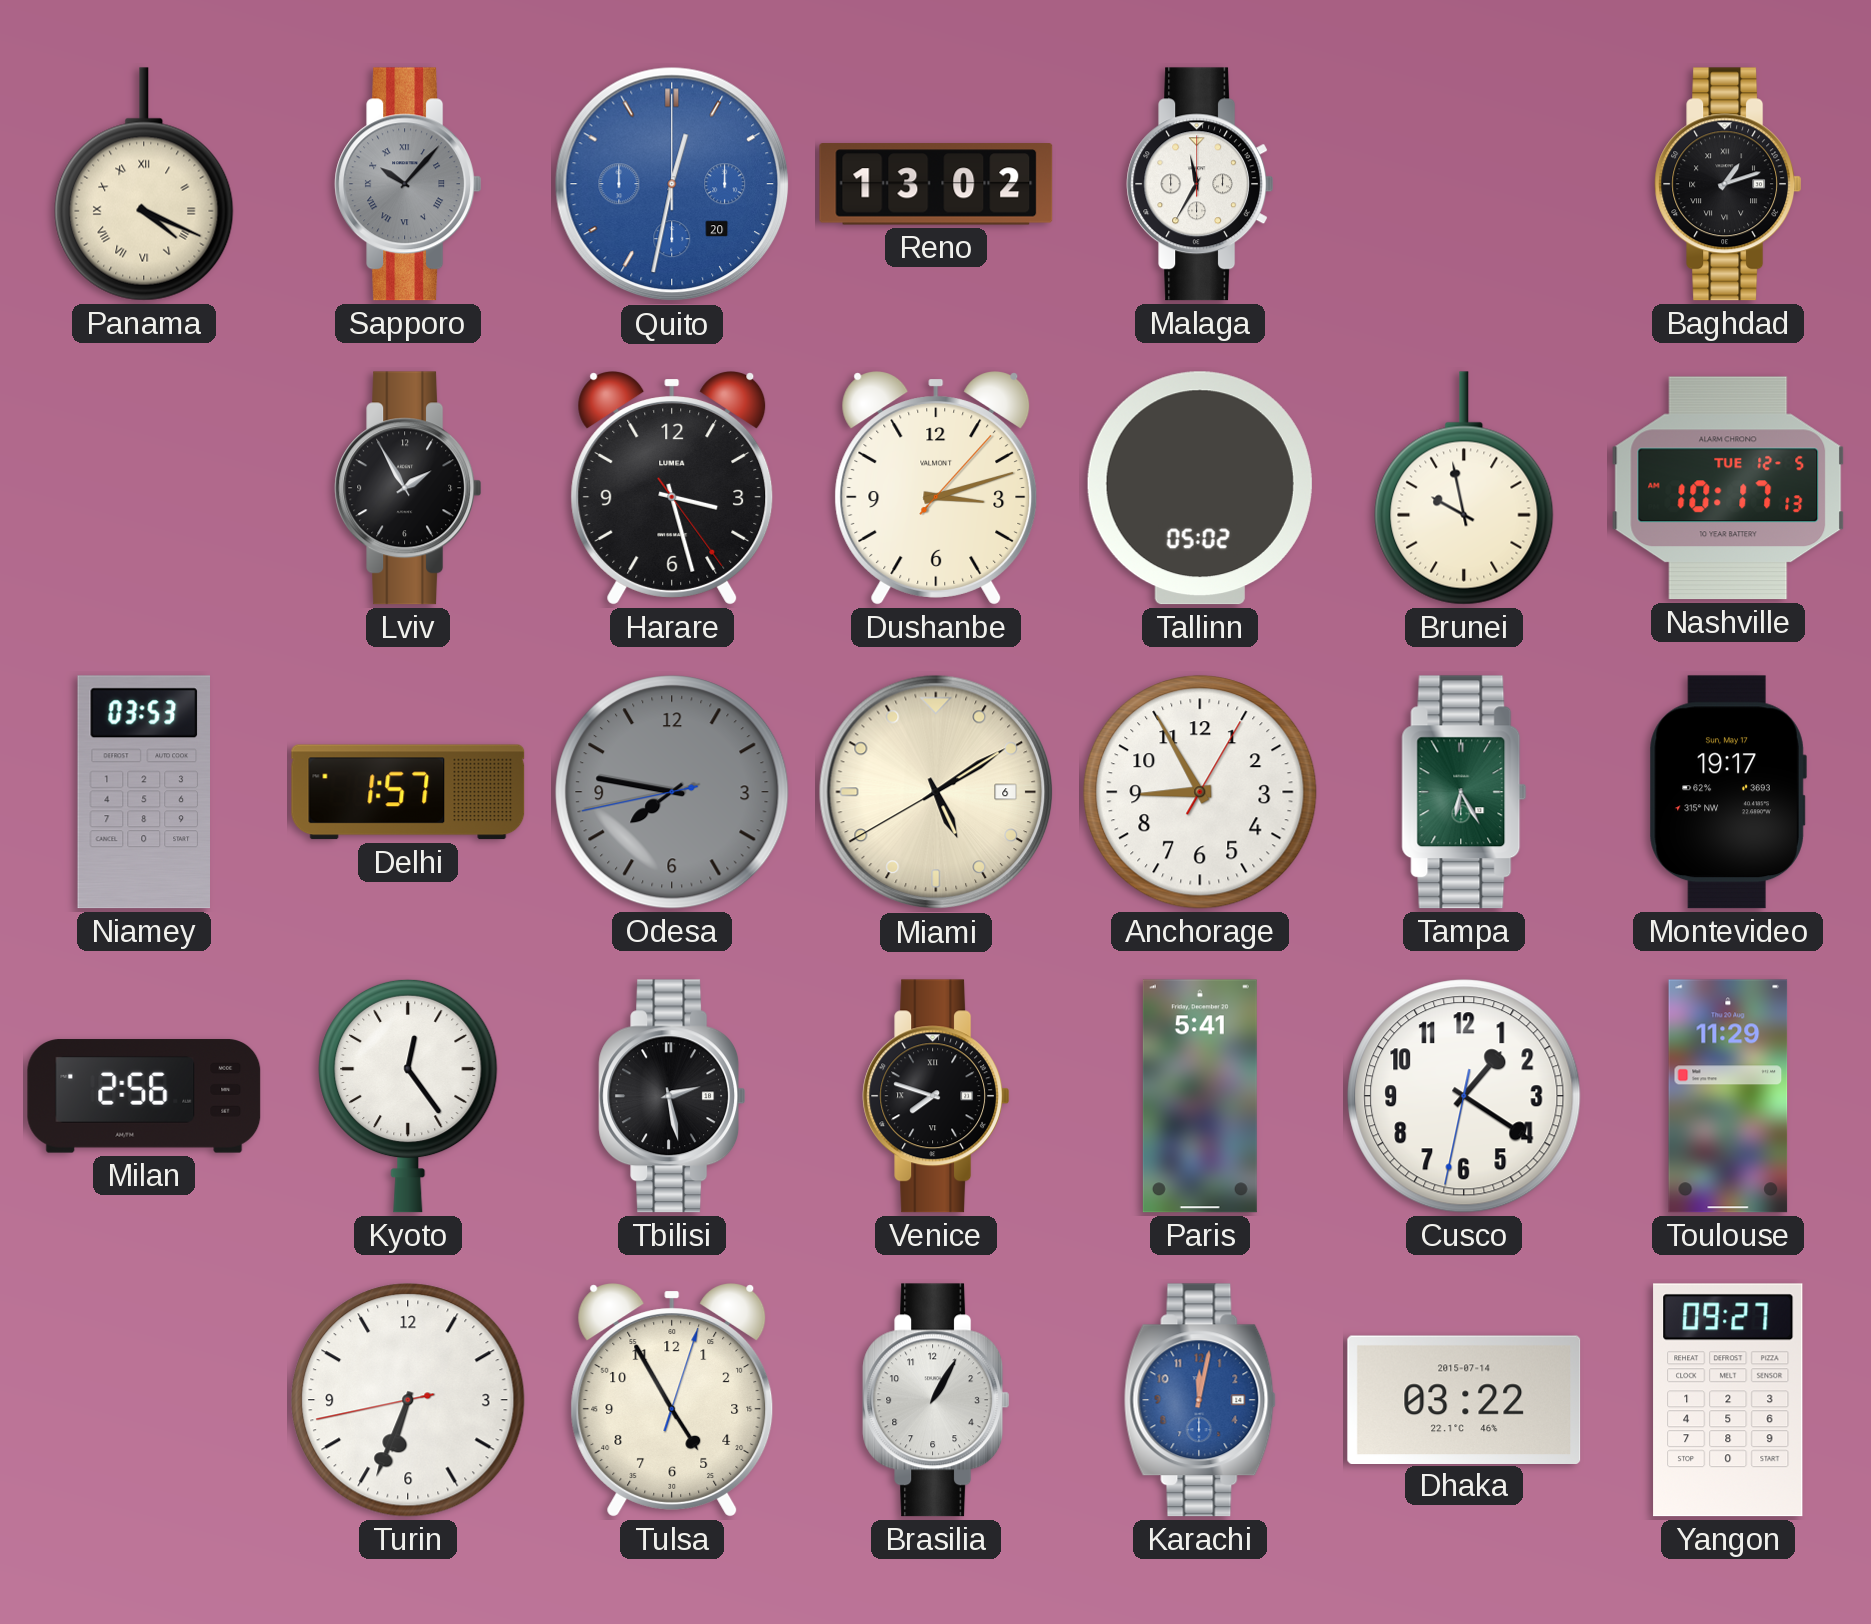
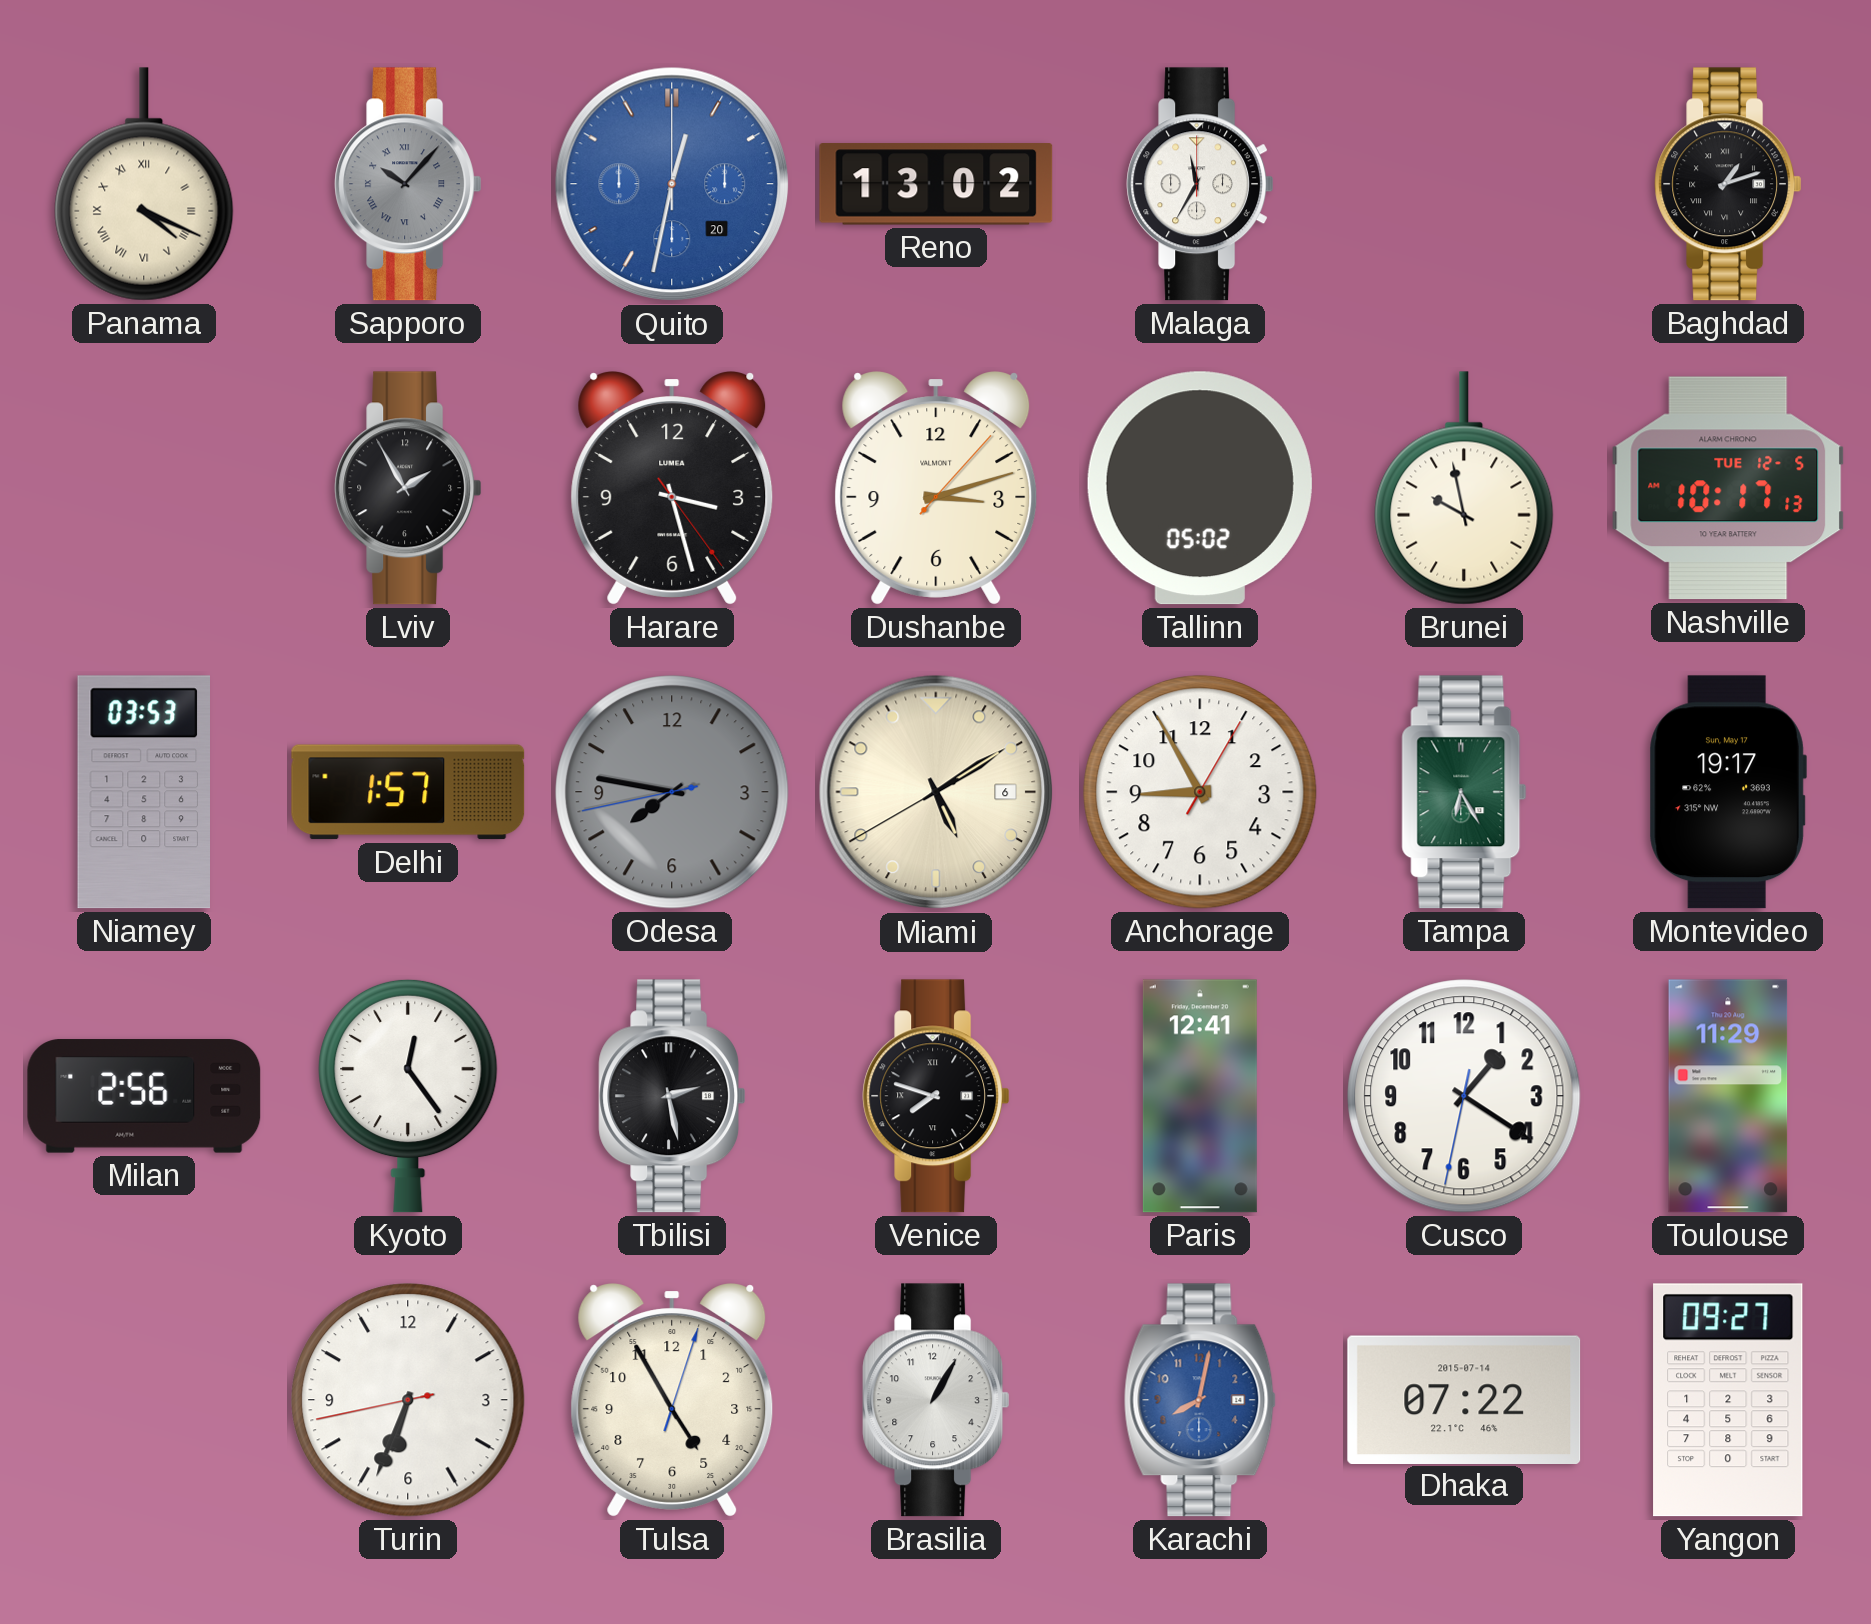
Paris: 5:41 -> 12:41
Karachi: 12:02 -> 8:02
Dhaka: 03:22 -> 07:22
